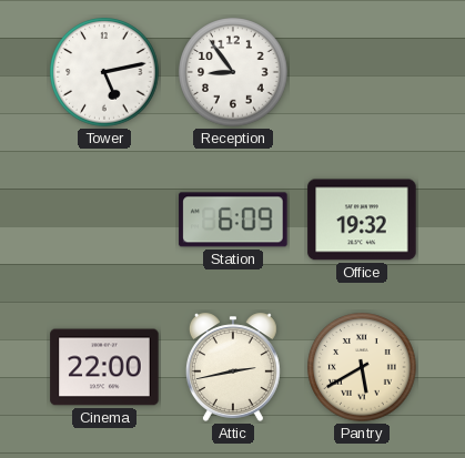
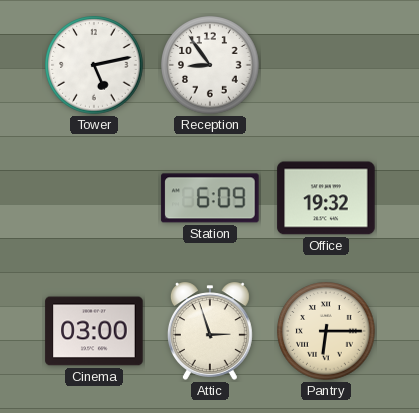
Cinema: 22:00 -> 03:00
Attic: 2:43 -> 2:57
Pantry: 5:40 -> 6:15
